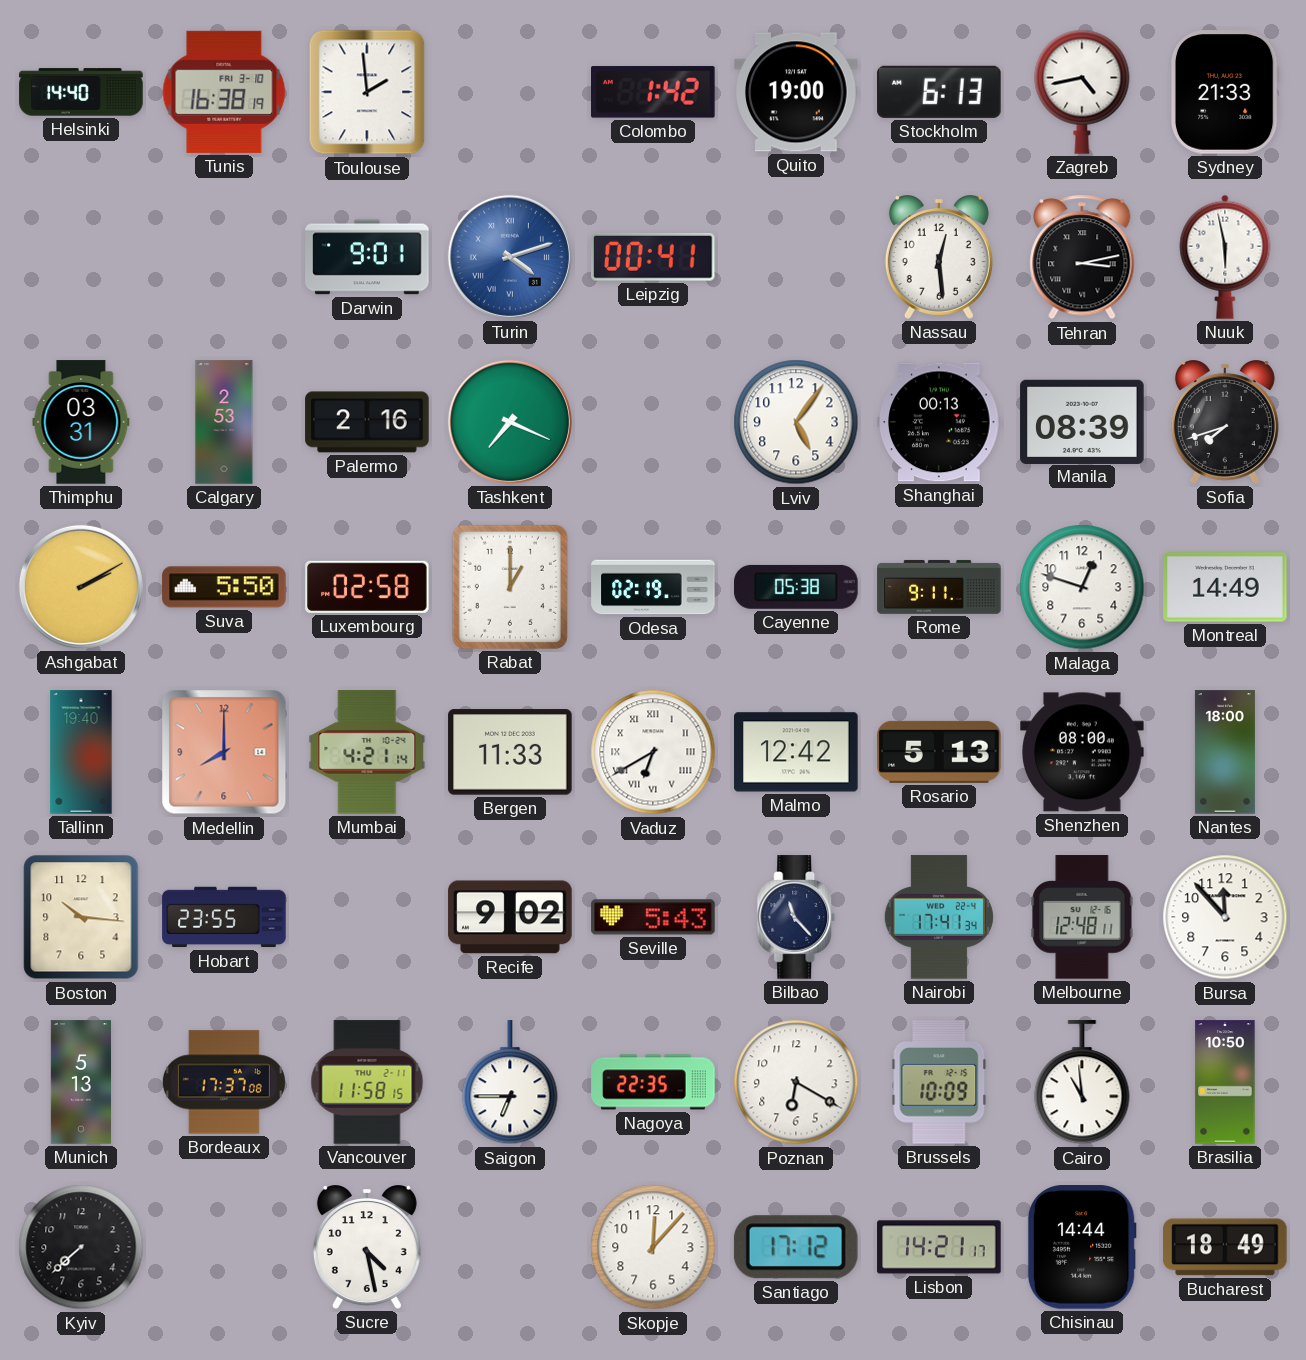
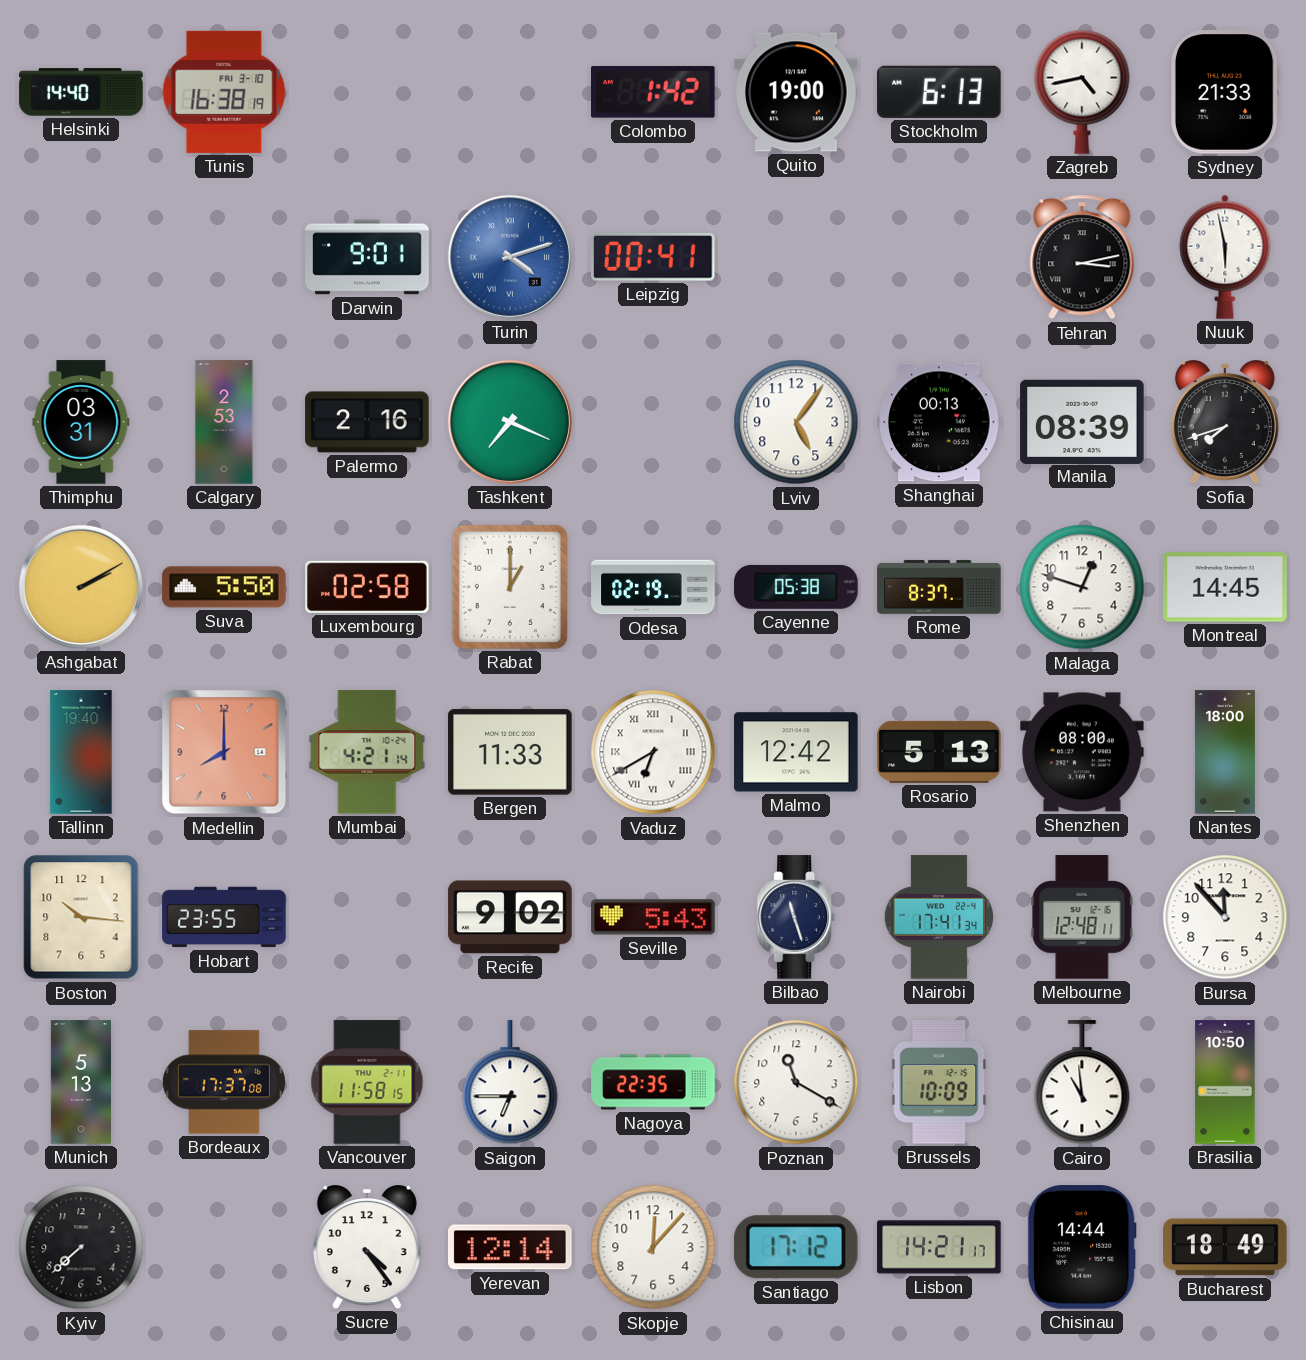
Toulouse: 1:59 -> none
Nassau: 12:29 -> none
Rome: 9:11 -> 8:37
Montreal: 14:49 -> 14:45
Bilbao: 11:23 -> 11:27
Poznan: 6:20 -> 11:20
Sucre: 4:28 -> 4:24
Yerevan: none -> 12:14
